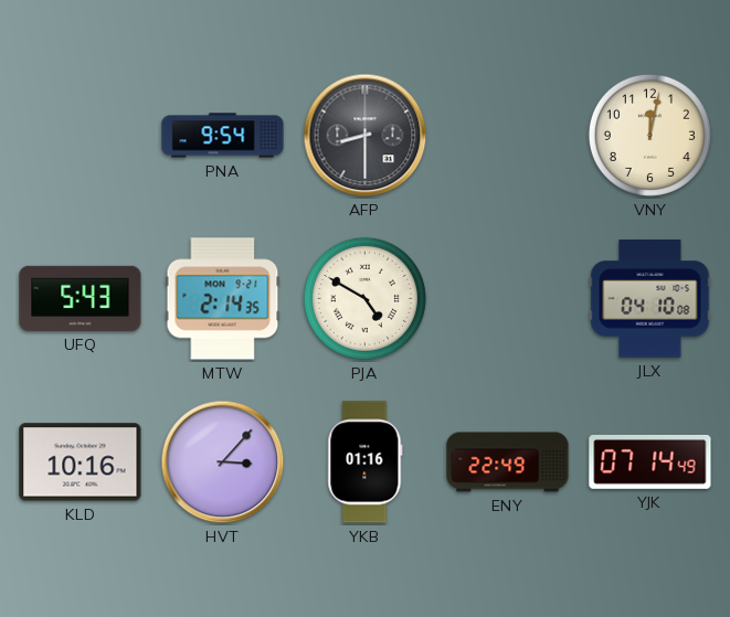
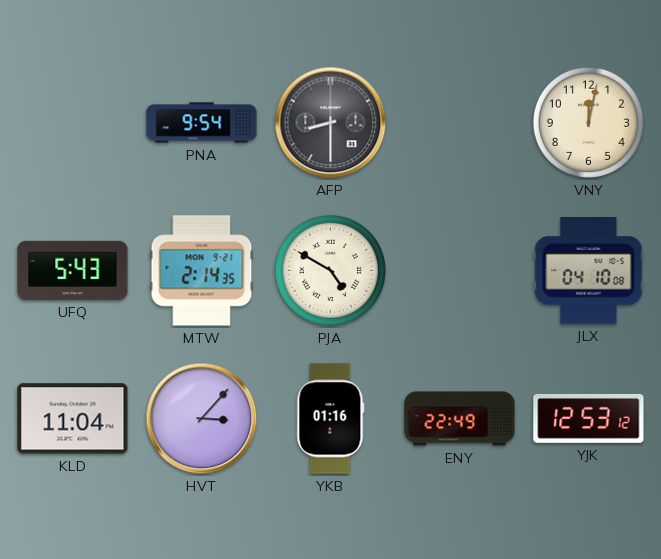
KLD: 10:16 -> 11:04
YJK: 07:14 -> 12:53
